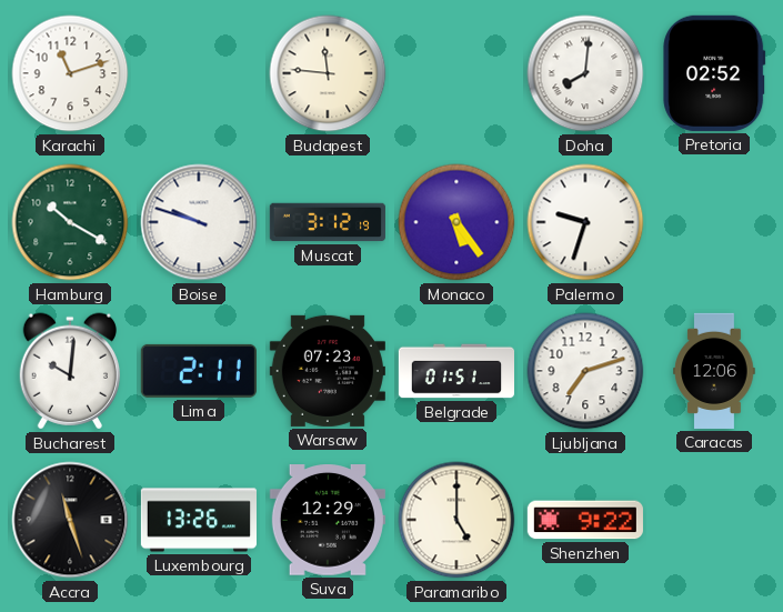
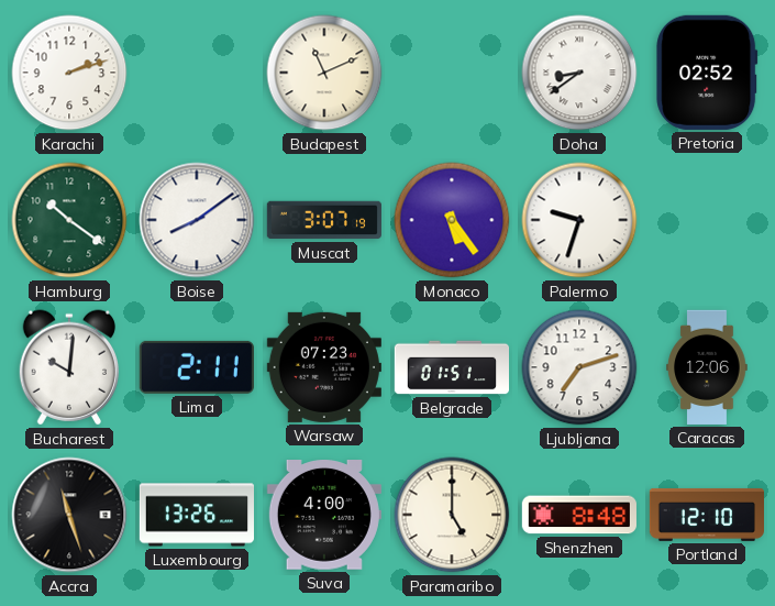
Karachi: 11:12 -> 2:12
Budapest: 11:46 -> 11:11
Doha: 8:01 -> 8:39
Hamburg: 10:20 -> 10:21
Boise: 9:48 -> 8:09
Muscat: 3:12 -> 3:07
Suva: 12:29 -> 4:00
Shenzhen: 9:22 -> 8:48
Portland: none -> 12:10
